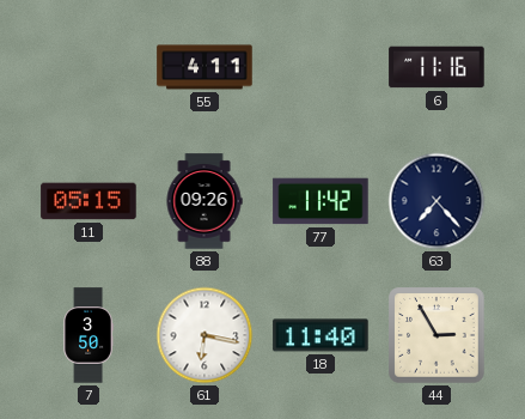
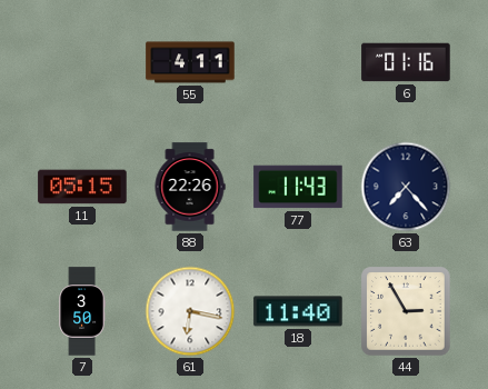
6: 11:16 -> 01:16
88: 09:26 -> 22:26
77: 11:42 -> 11:43
